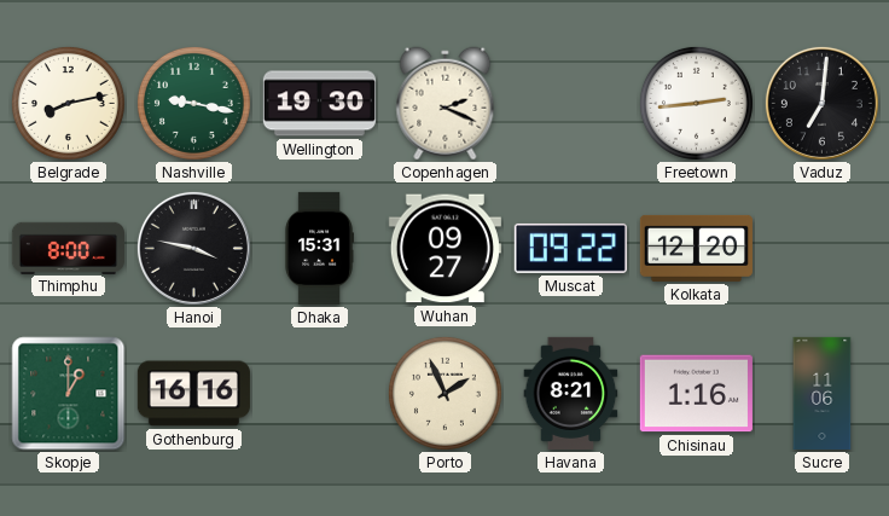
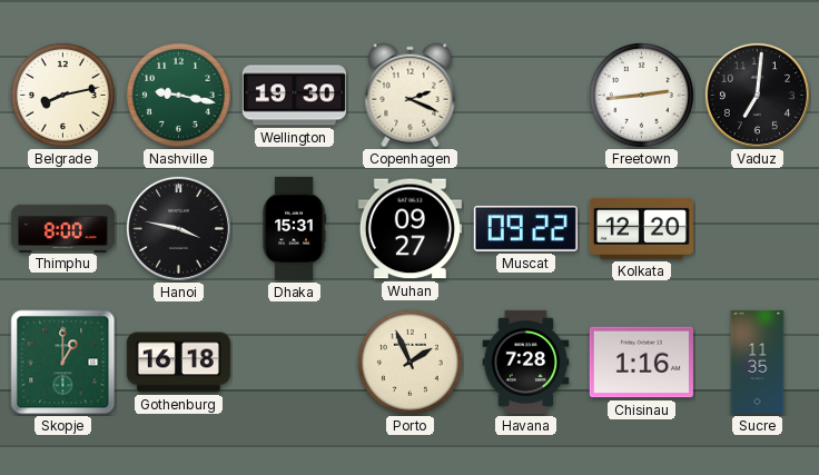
Gothenburg: 16:16 -> 16:18
Havana: 8:21 -> 7:28
Sucre: 11:06 -> 11:35
